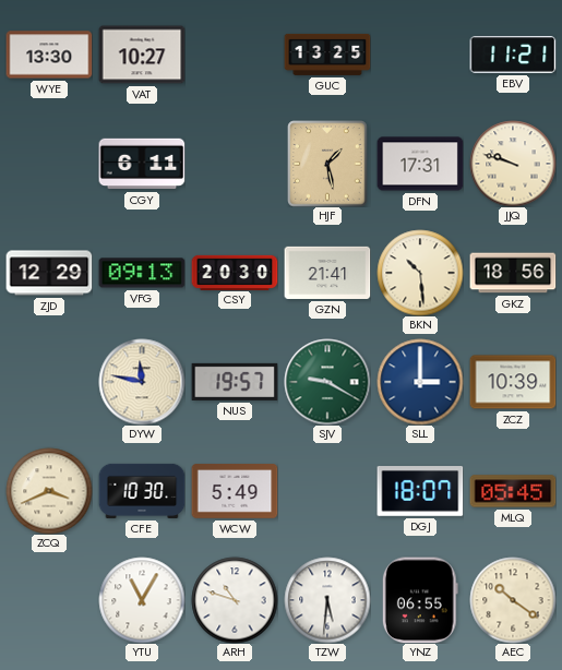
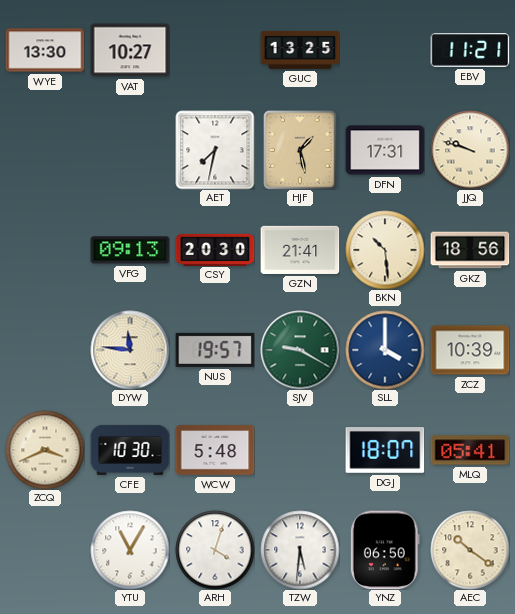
CGY: 6:11 -> none
AET: none -> 7:32
ZJD: 12:29 -> none
DYW: 11:47 -> 11:46
SLL: 3:00 -> 4:00
WCW: 5:49 -> 5:48
MLQ: 05:45 -> 05:41
ARH: 10:48 -> 4:03
YNZ: 06:55 -> 06:50
